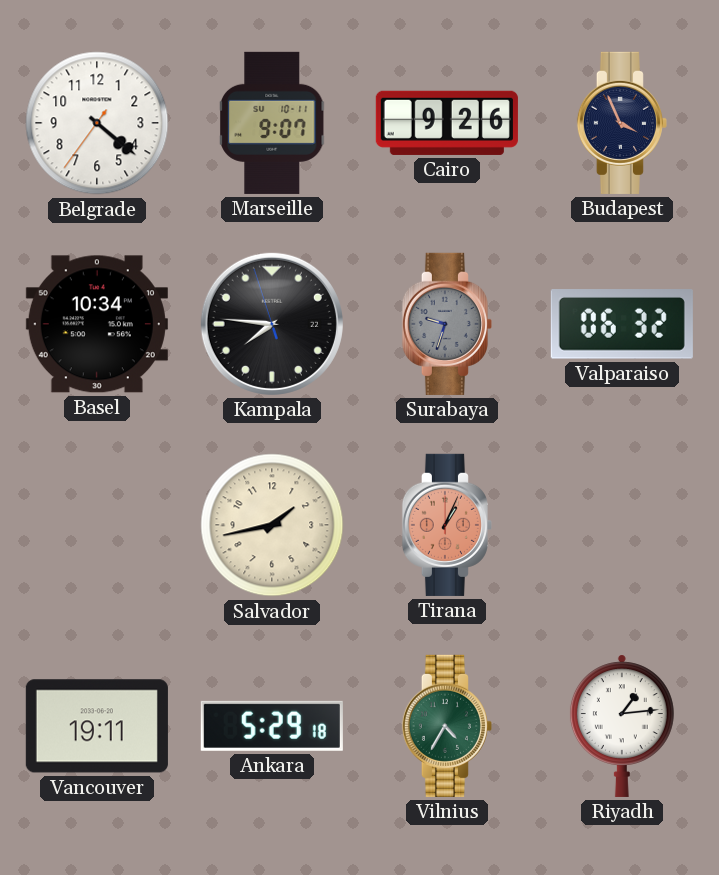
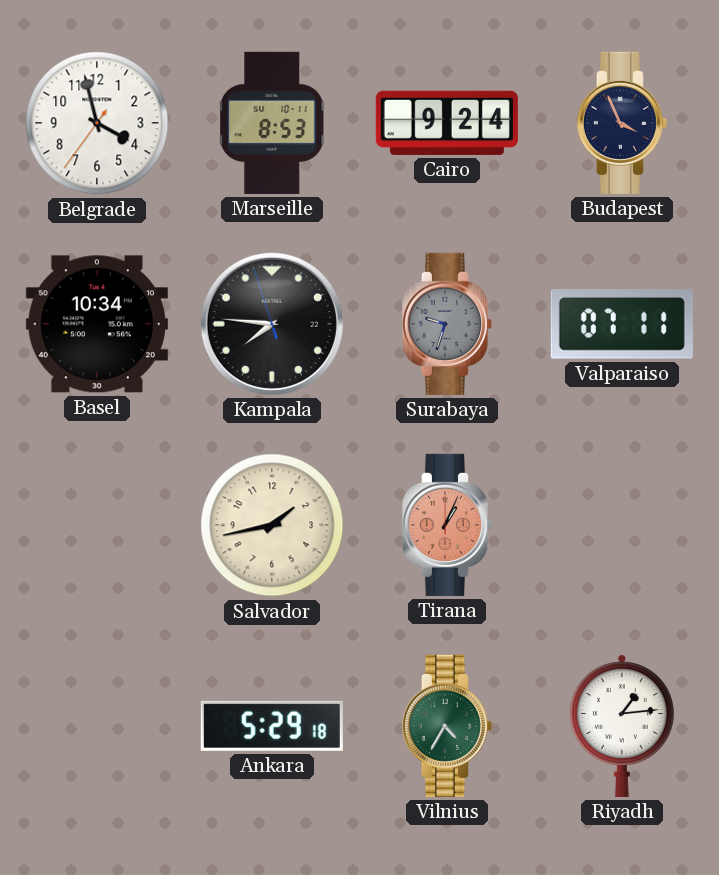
Belgrade: 4:21 -> 3:57
Marseille: 9:07 -> 8:53
Cairo: 9:26 -> 9:24
Valparaiso: 06:32 -> 07:11
Vancouver: 19:11 -> none
